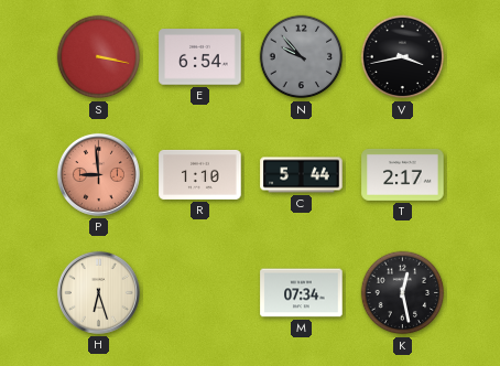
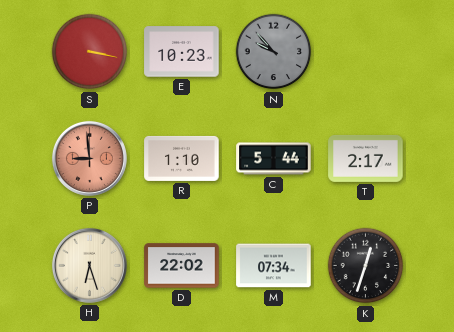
E: 6:54 -> 10:23
V: 3:43 -> none
D: none -> 22:02
K: 12:28 -> 12:33
